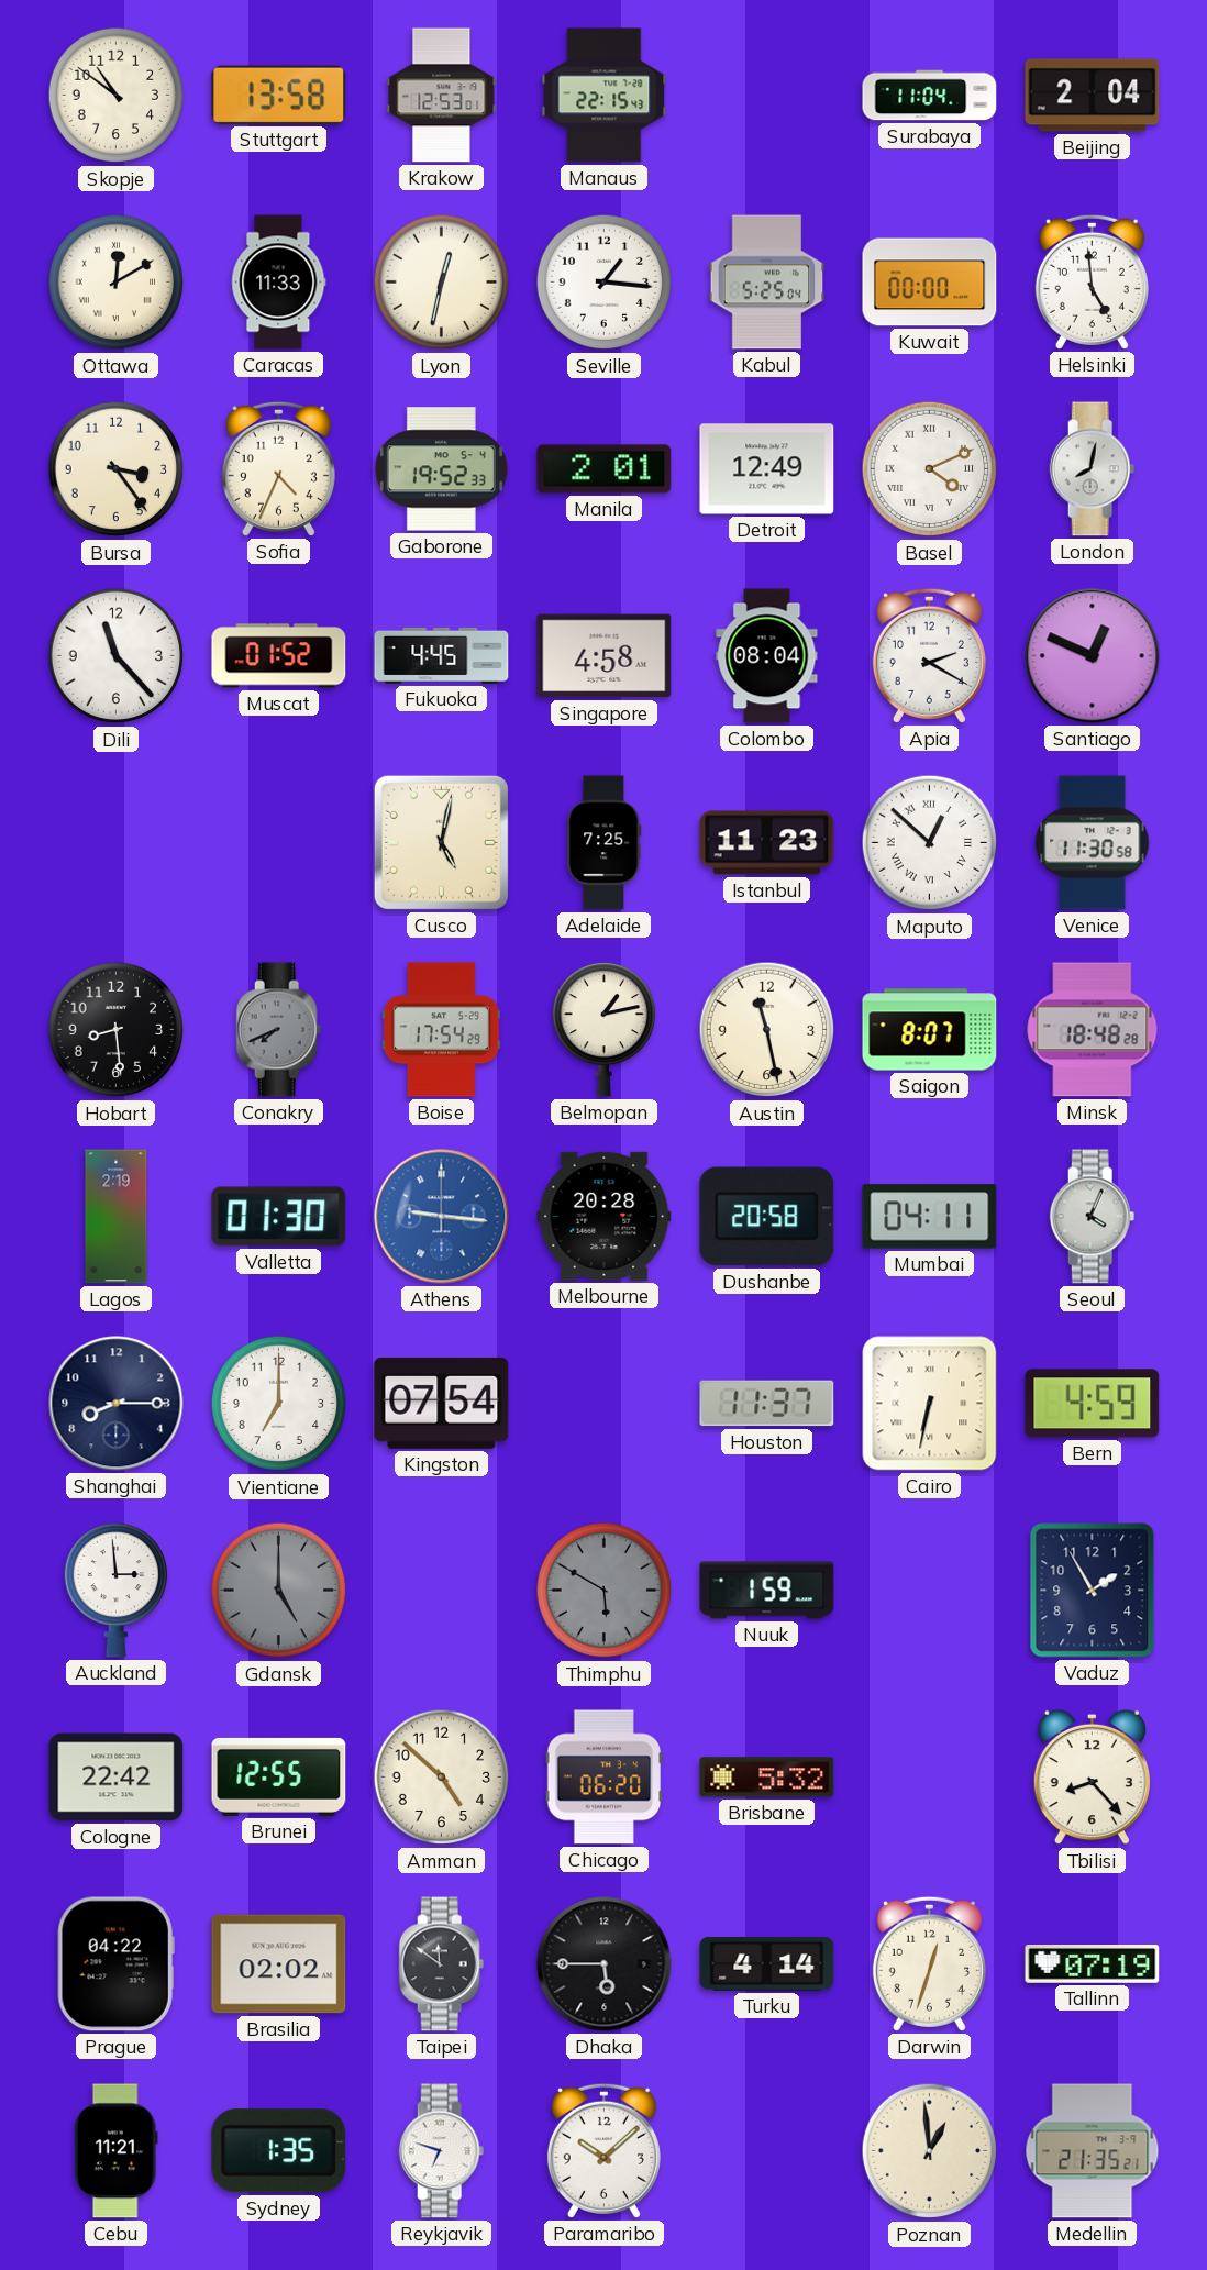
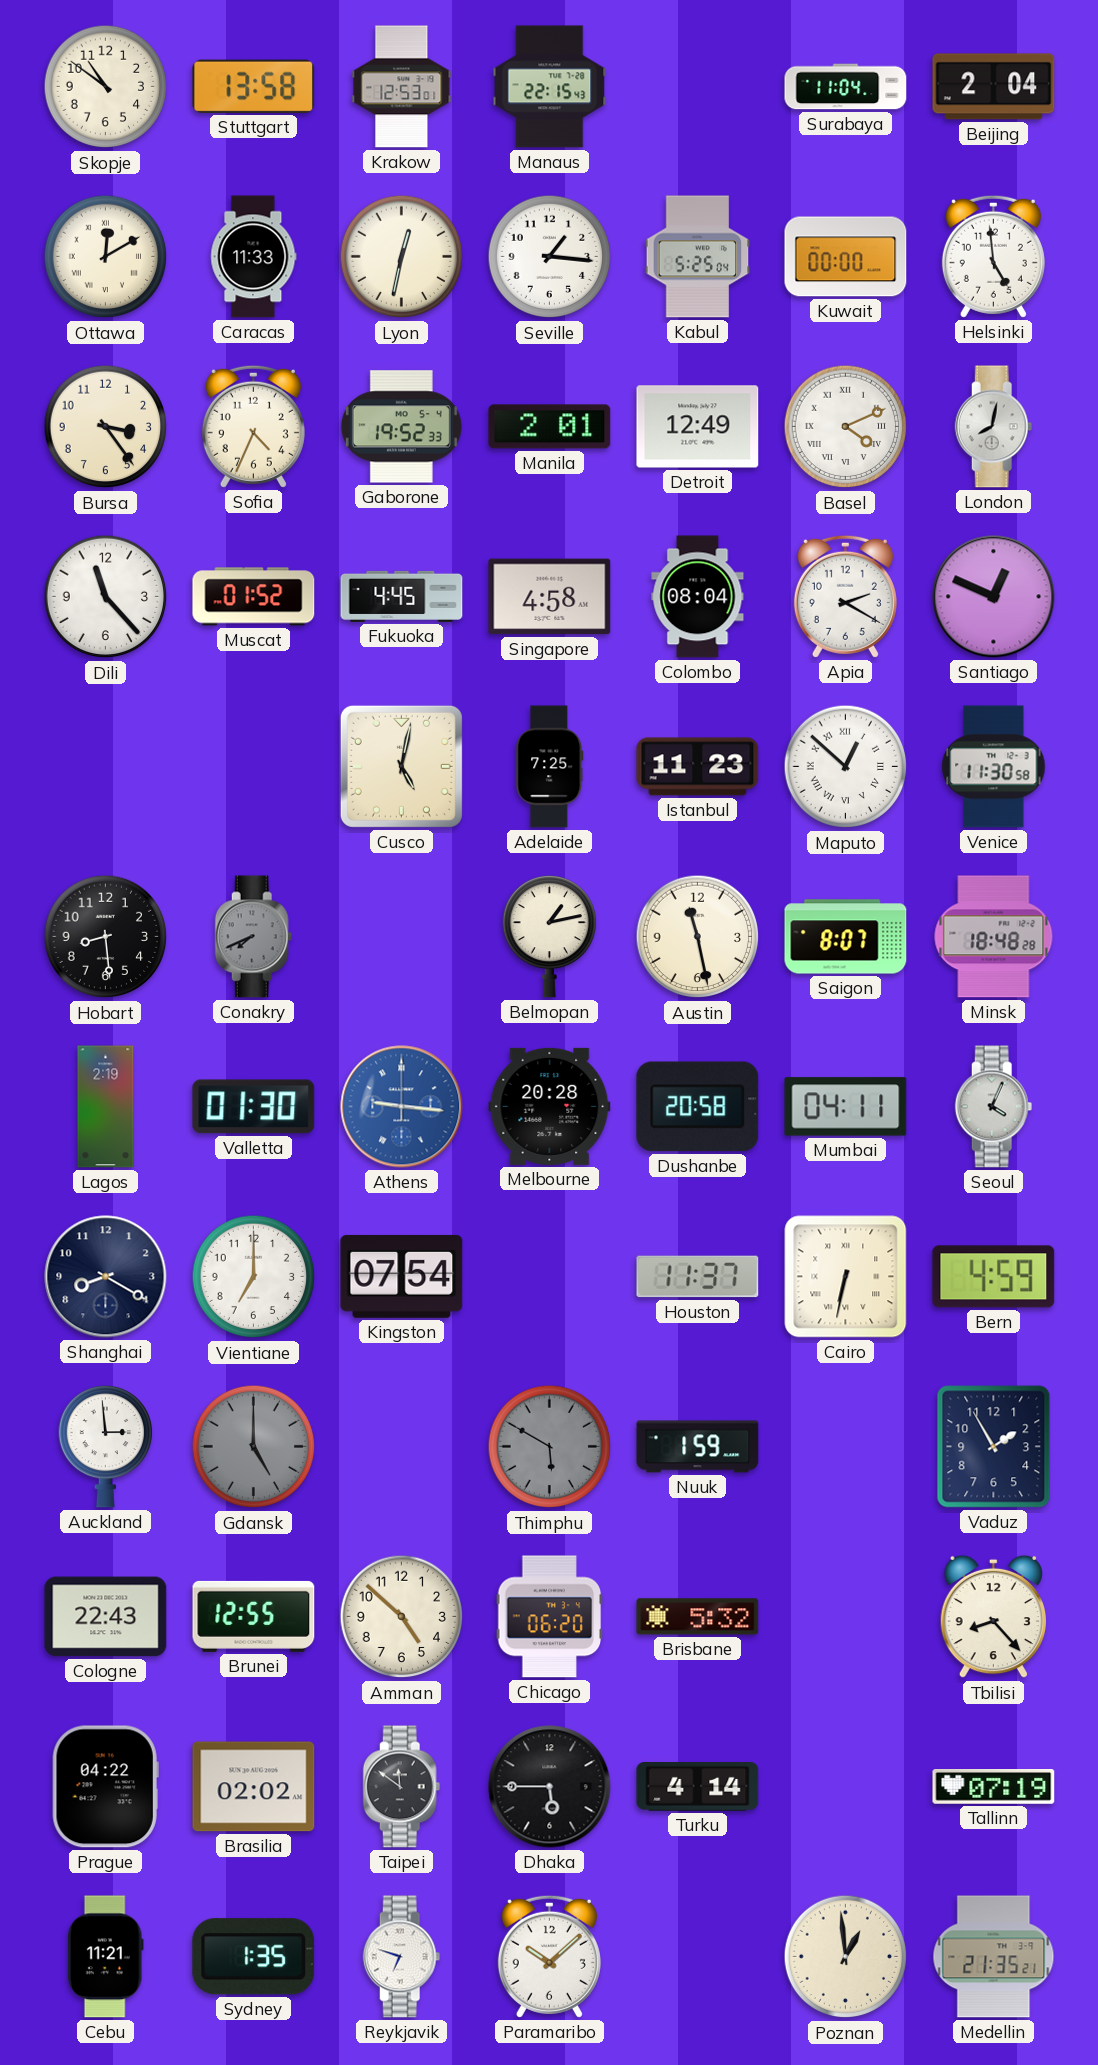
Boise: 17:54 -> none
Shanghai: 8:15 -> 8:20
Cologne: 22:42 -> 22:43
Darwin: 12:33 -> none
